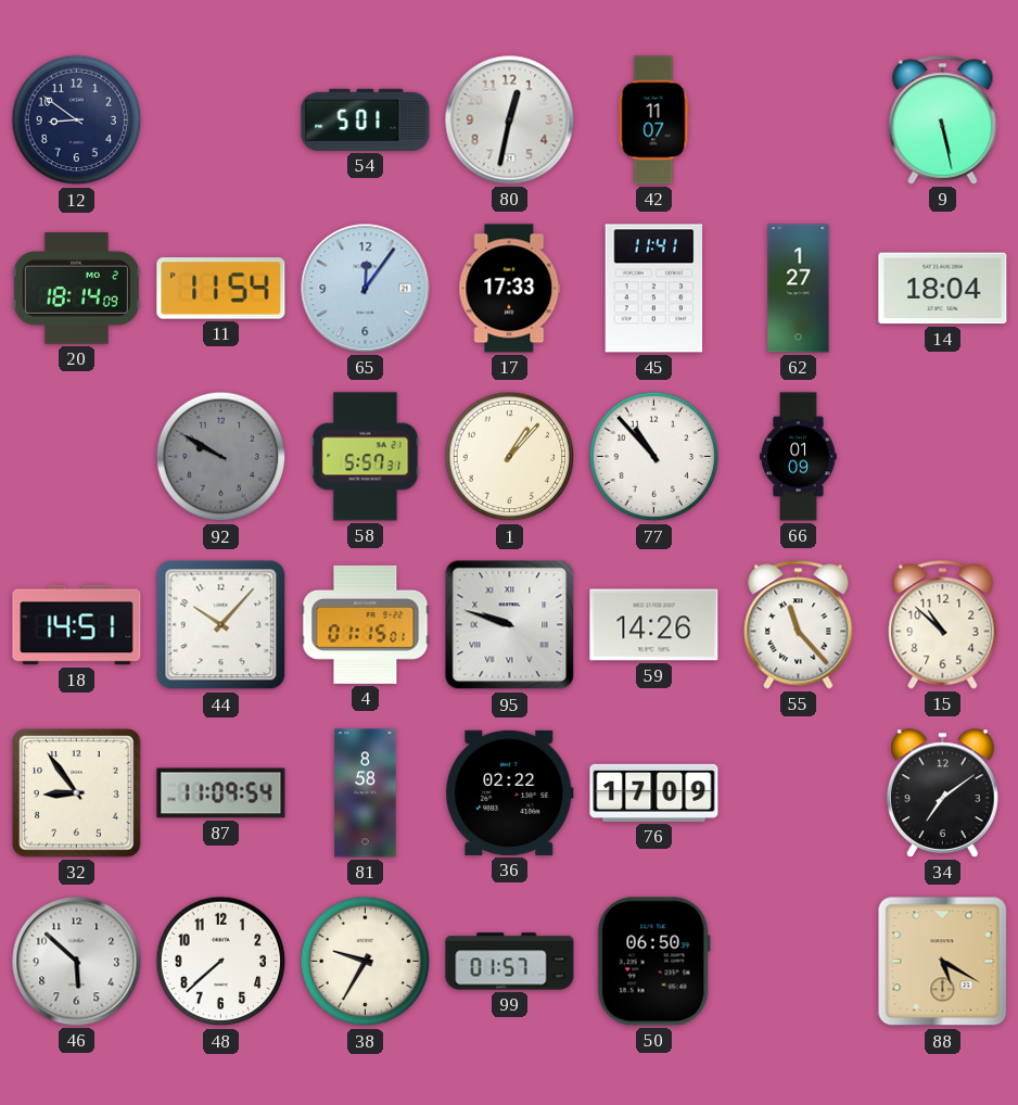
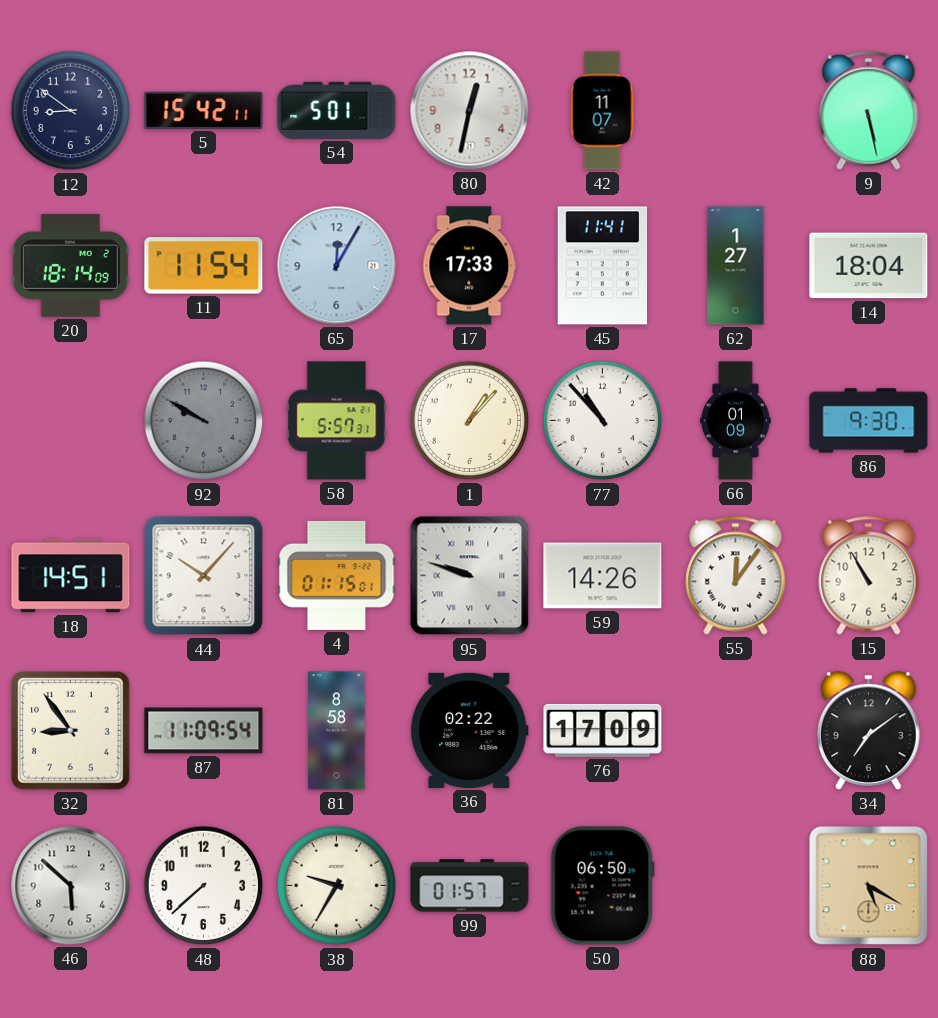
5: none -> 15:42
65: 12:06 -> 12:05
86: none -> 9:30
55: 11:23 -> 12:06
15: 10:52 -> 10:55
